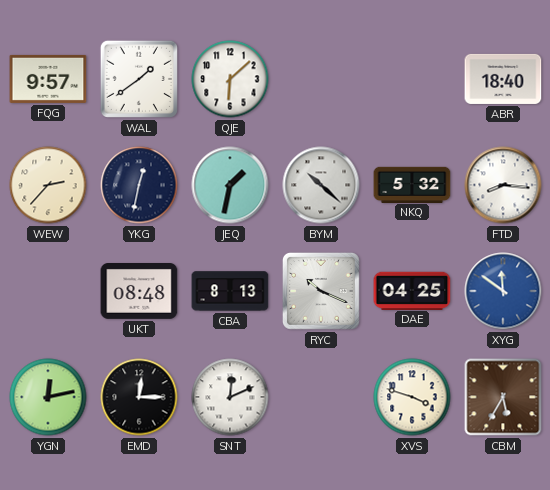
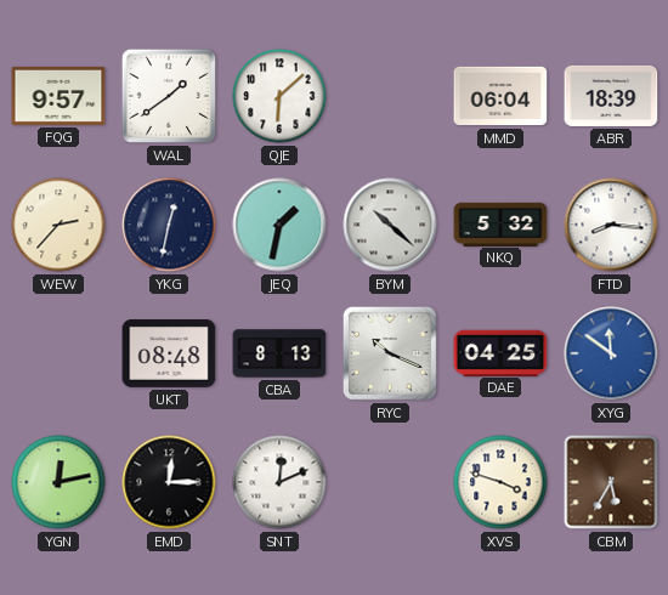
MMD: none -> 06:04
ABR: 18:40 -> 18:39
